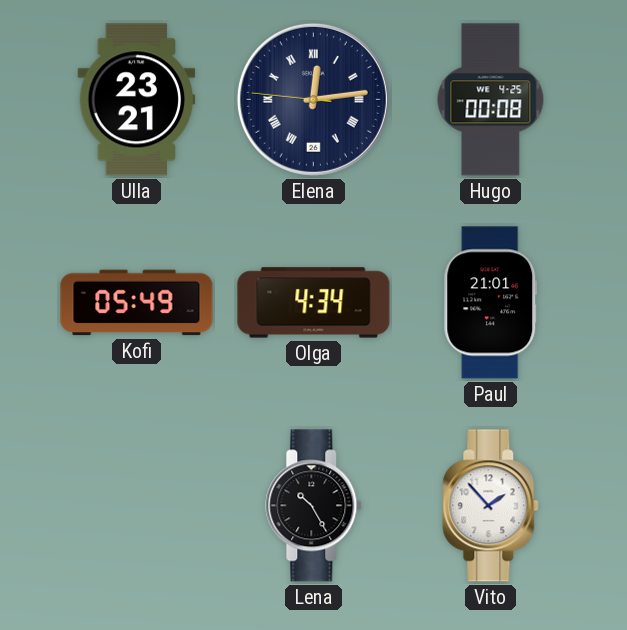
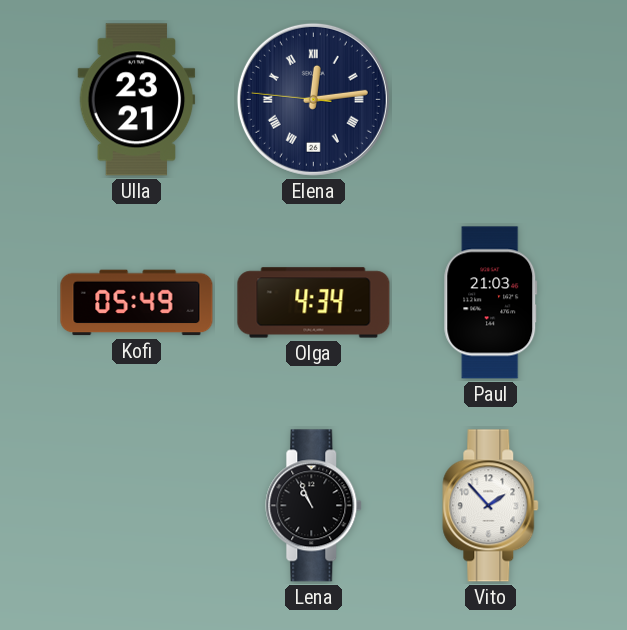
Hugo: 00:08 -> none
Paul: 21:01 -> 21:03
Lena: 10:25 -> 10:56
